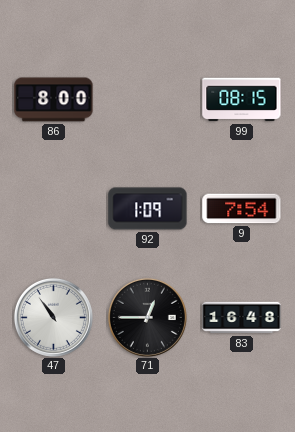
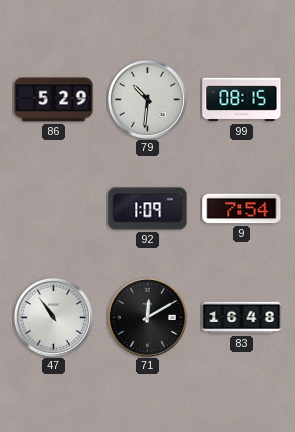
86: 8:00 -> 5:29
79: none -> 10:31
71: 12:45 -> 12:10
